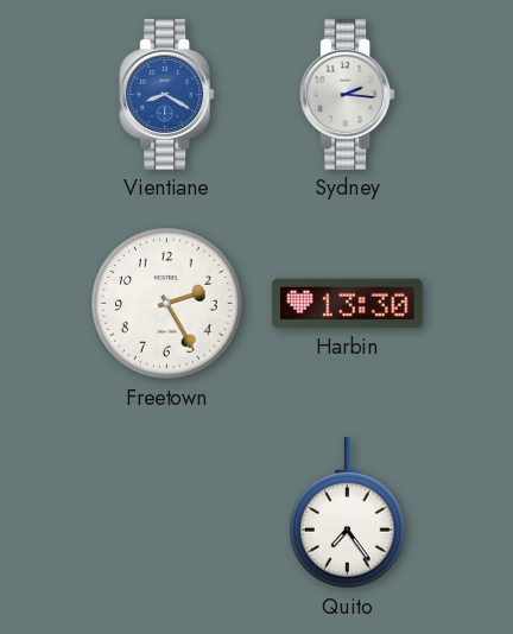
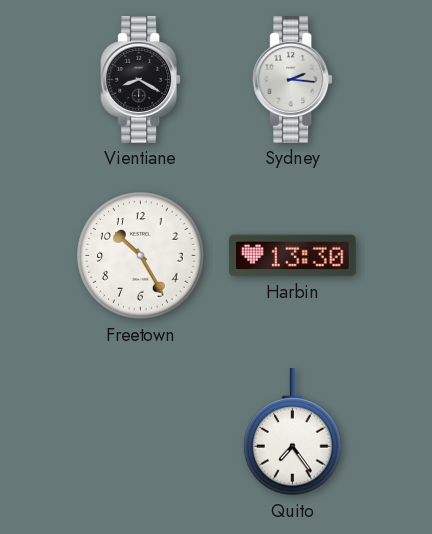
Vientiane dial: blue -> black
Freetown: 2:25 -> 10:25
